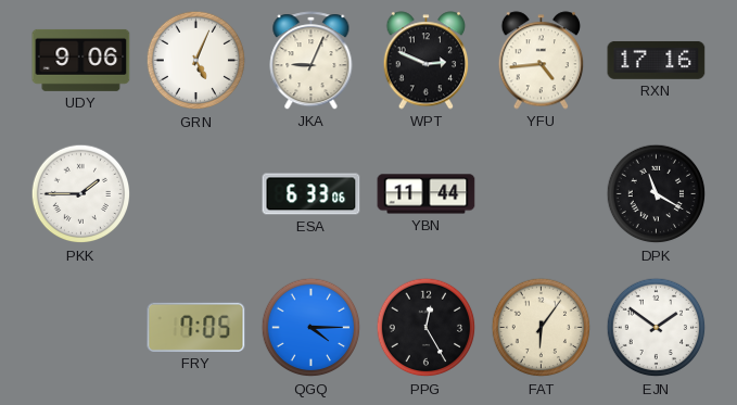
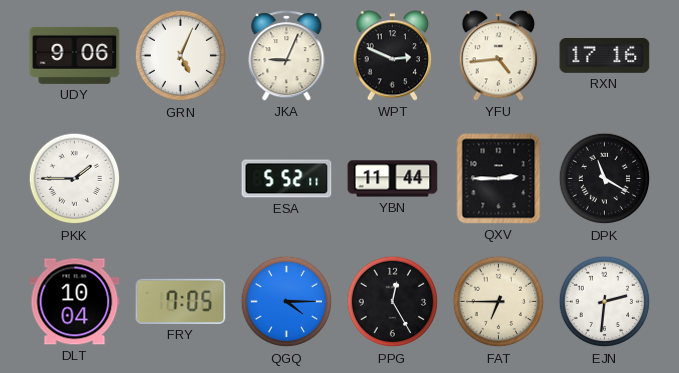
ESA: 6:33 -> 5:52
QXV: none -> 2:45
DLT: none -> 10:04
FAT: 6:06 -> 6:45
EJN: 1:51 -> 2:31
